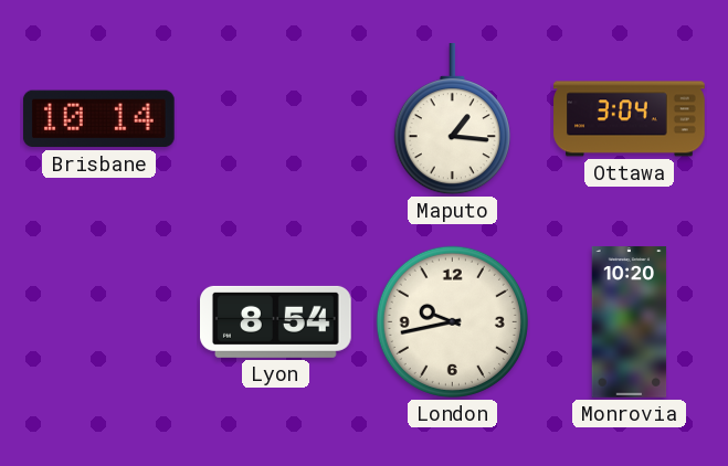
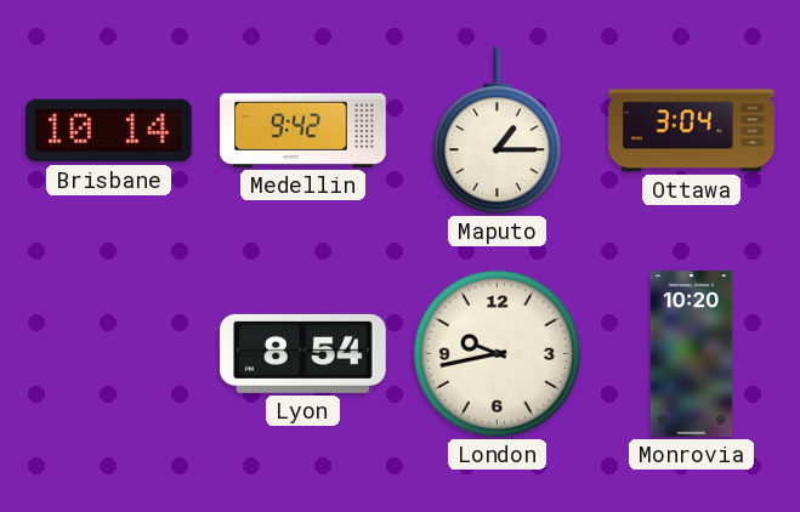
Medellin: none -> 9:42
Maputo: 1:16 -> 1:15
